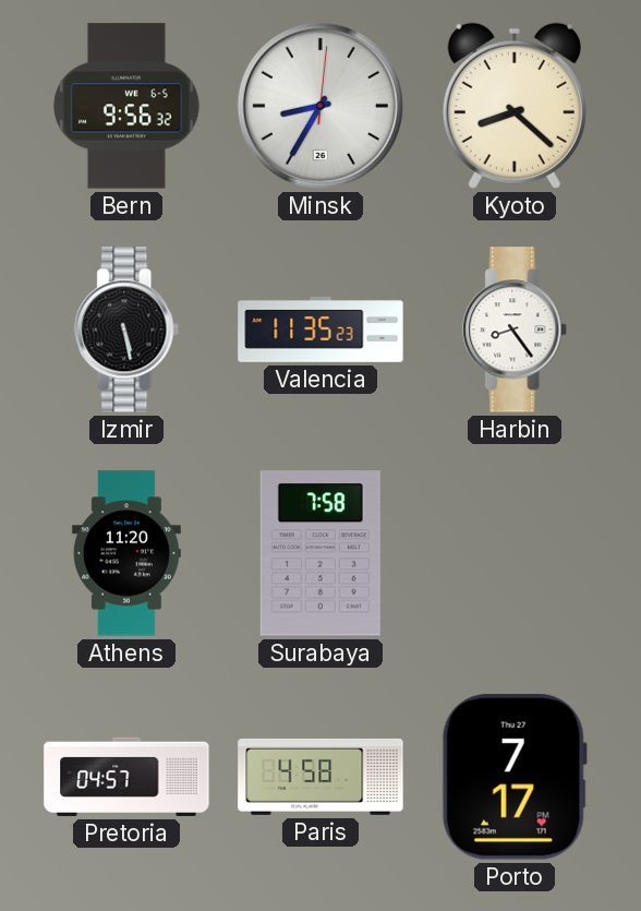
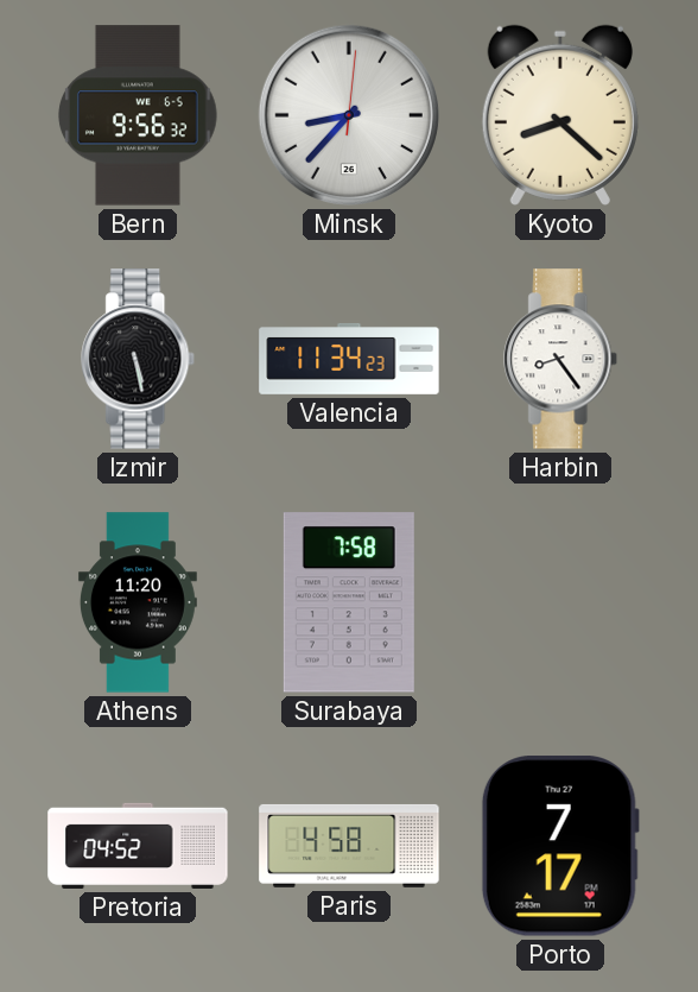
Minsk: 8:35 -> 8:37
Valencia: 11:35 -> 11:34
Pretoria: 04:57 -> 04:52
